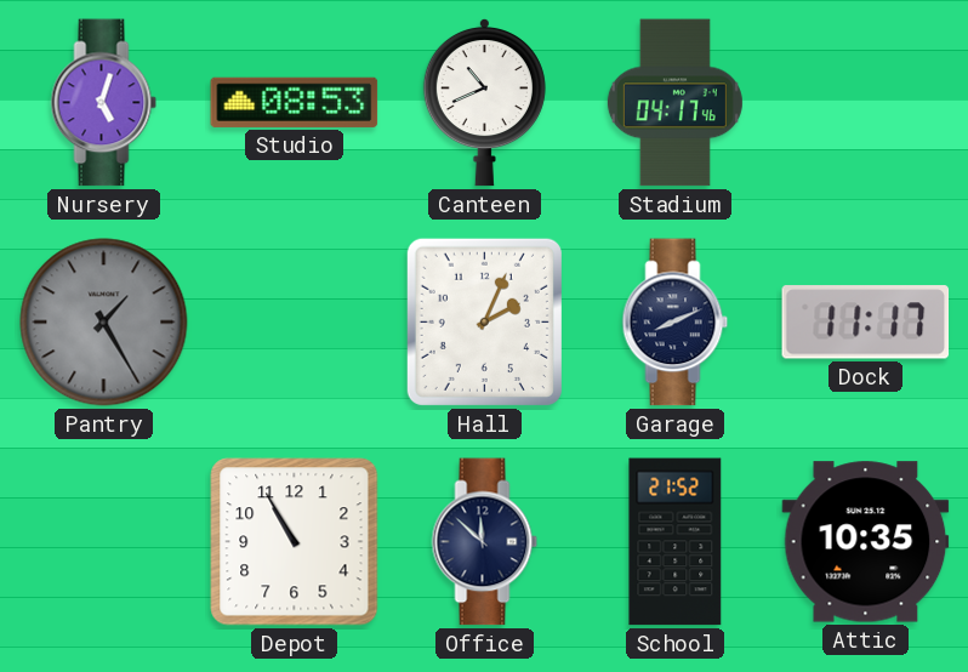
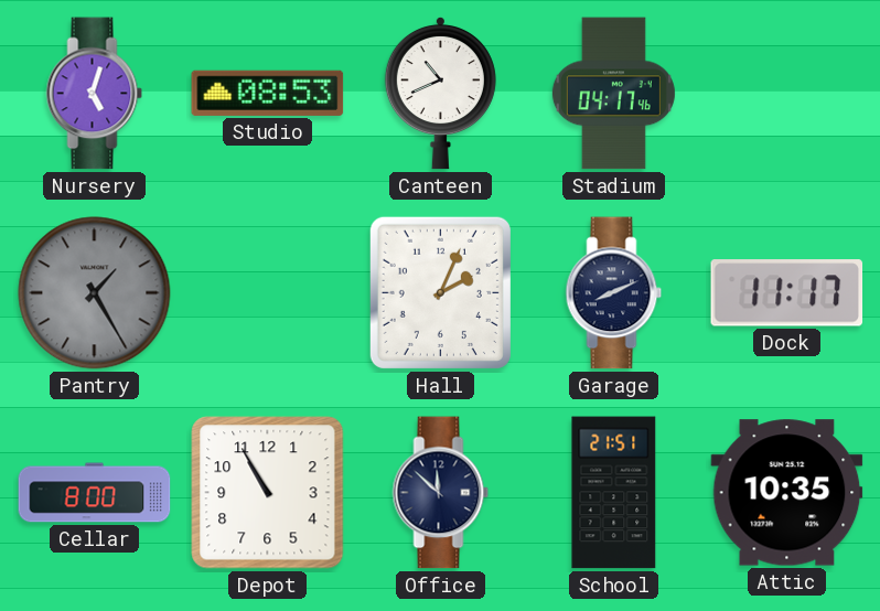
Cellar: none -> 8:00
School: 21:52 -> 21:51
